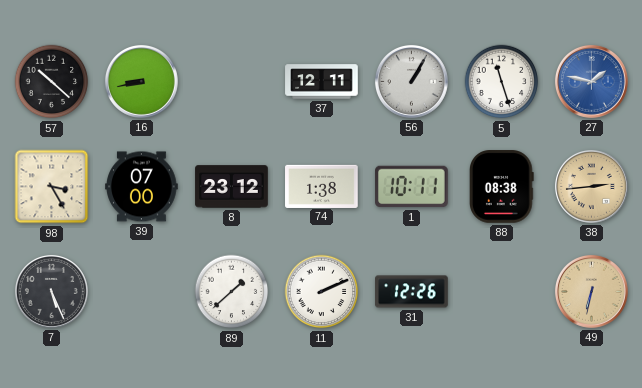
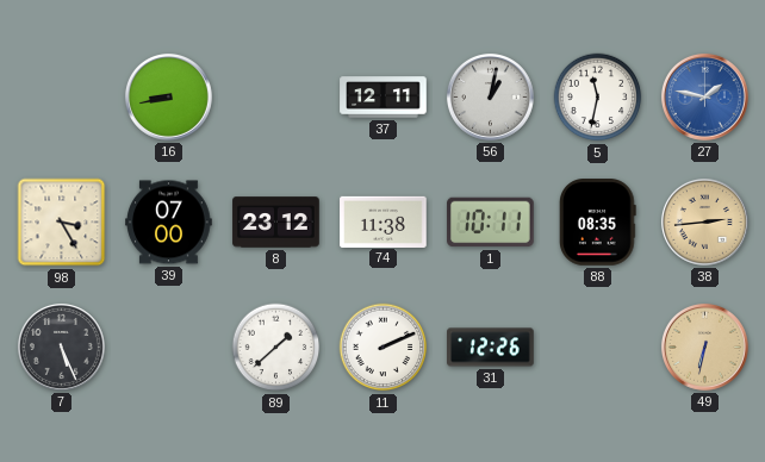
57: 10:22 -> none
56: 1:05 -> 1:02
5: 11:27 -> 11:32
74: 1:38 -> 11:38
88: 08:38 -> 08:35
